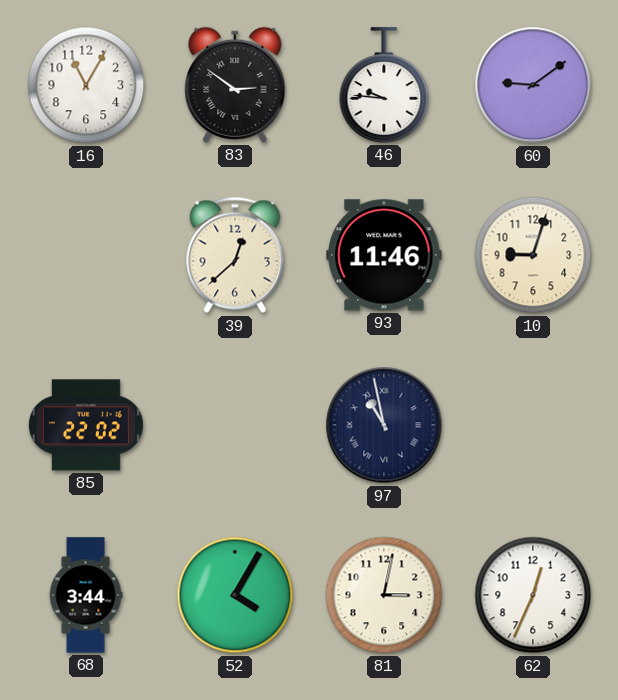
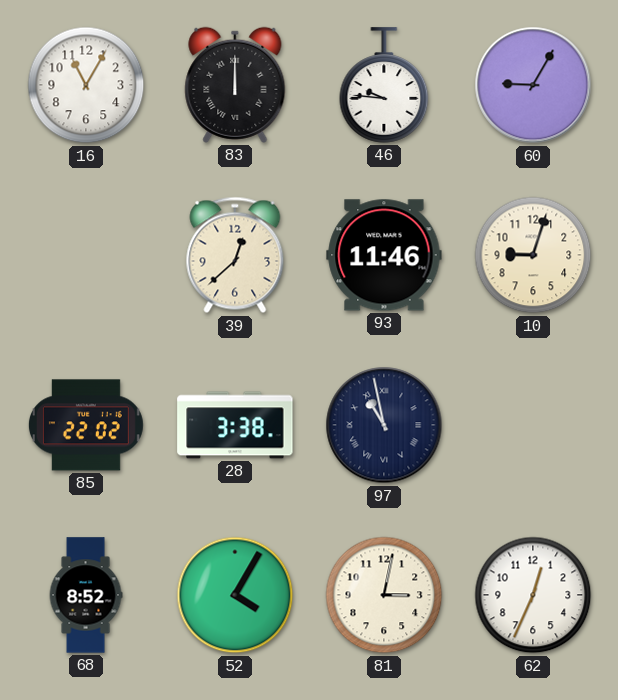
83: 2:51 -> 12:00
60: 9:09 -> 9:05
28: none -> 3:38
68: 3:44 -> 8:52
